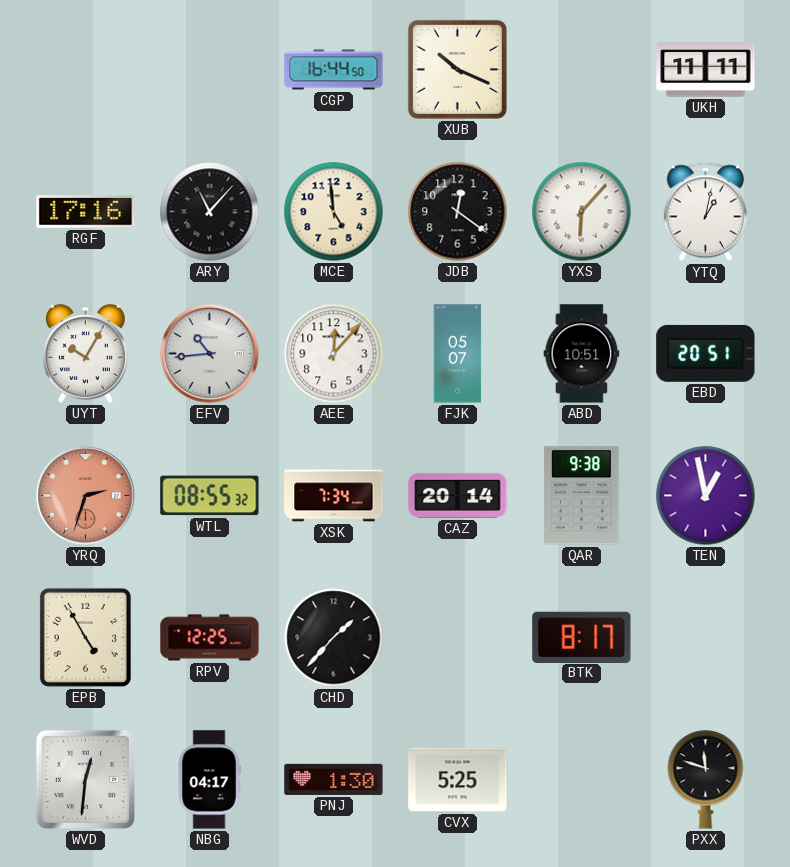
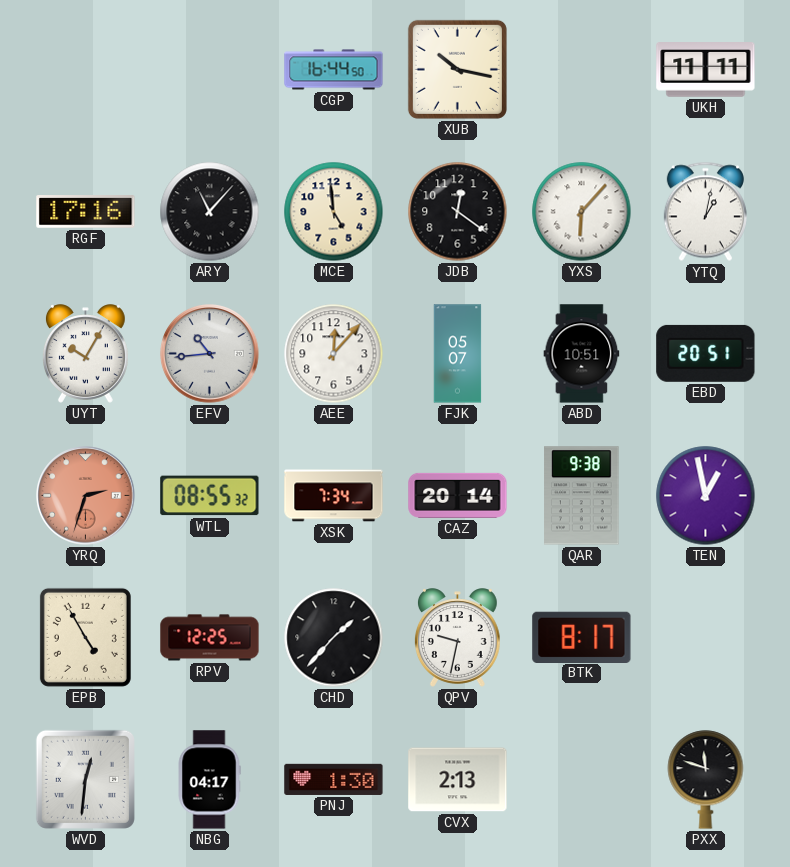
XUB: 10:19 -> 10:17
QPV: none -> 9:32
CVX: 5:25 -> 2:13
